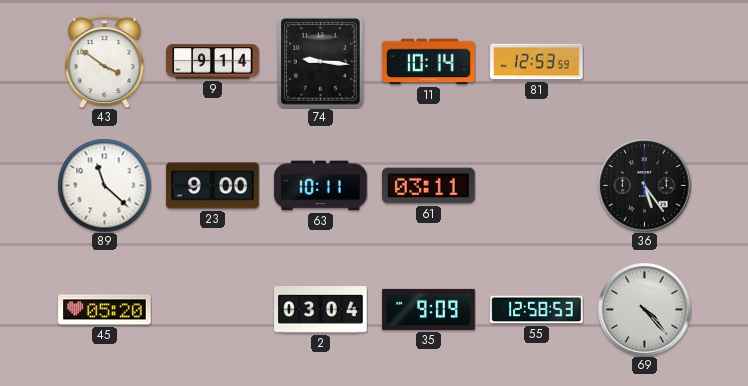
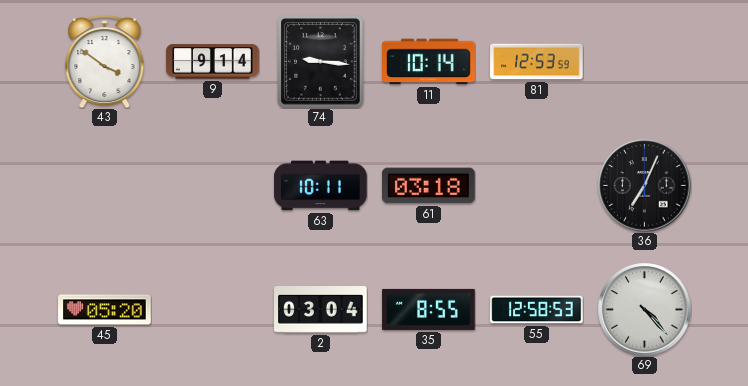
89: 11:22 -> none
23: 9:00 -> none
61: 03:11 -> 03:18
36: 5:24 -> 7:04
35: 9:09 -> 8:55
